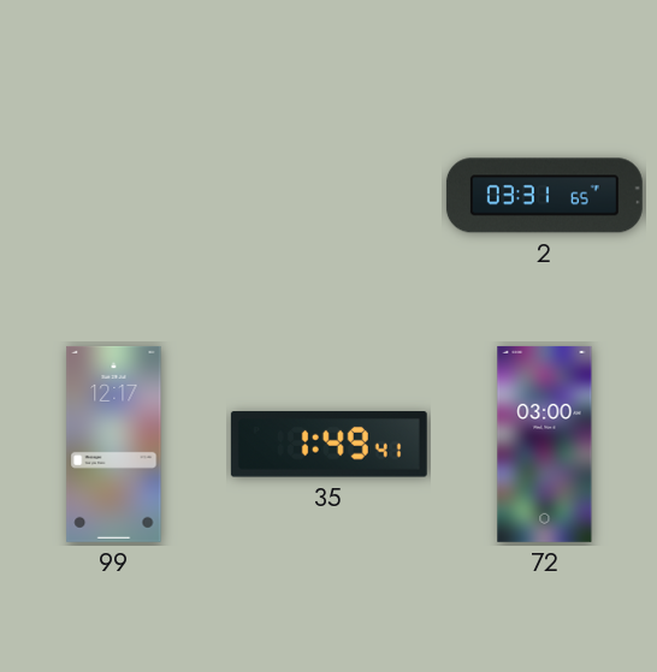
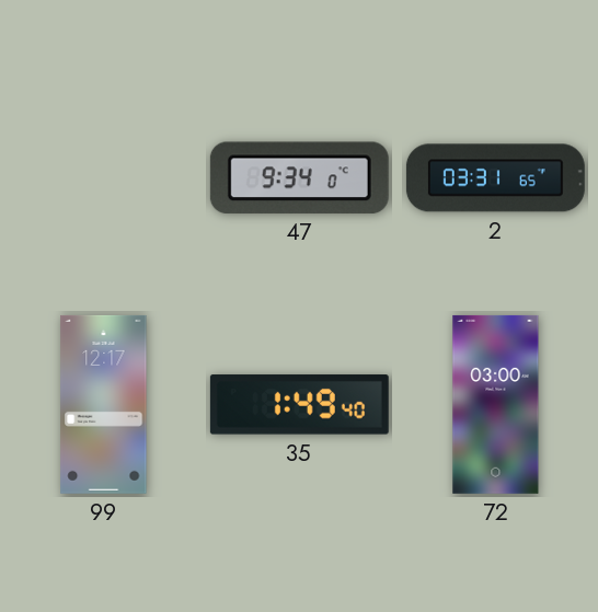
47: none -> 9:34
35: 1:49:41 -> 1:49:40
